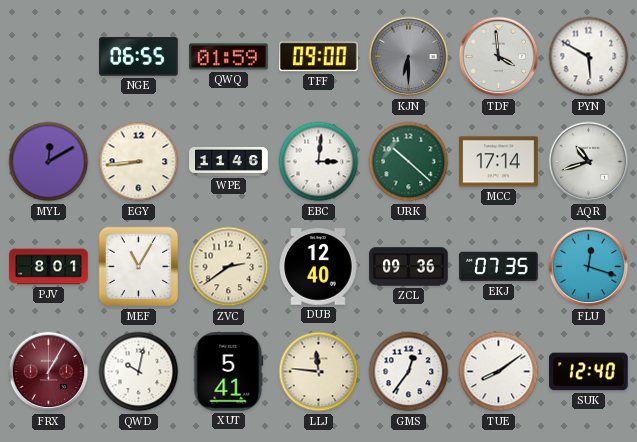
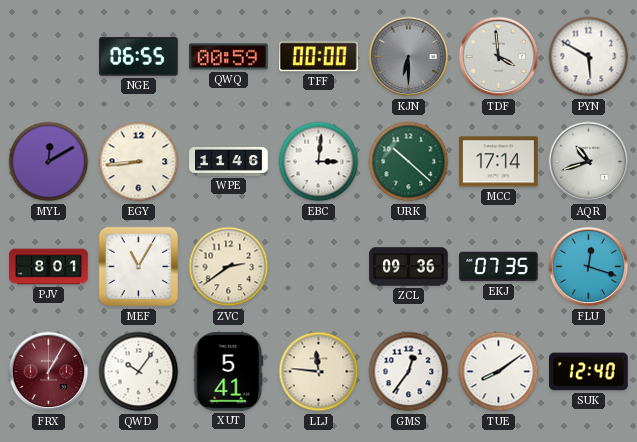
QWQ: 01:59 -> 00:59
TFF: 09:00 -> 00:00
DUB: 12:40 -> none
QWD: 10:02 -> 10:06
